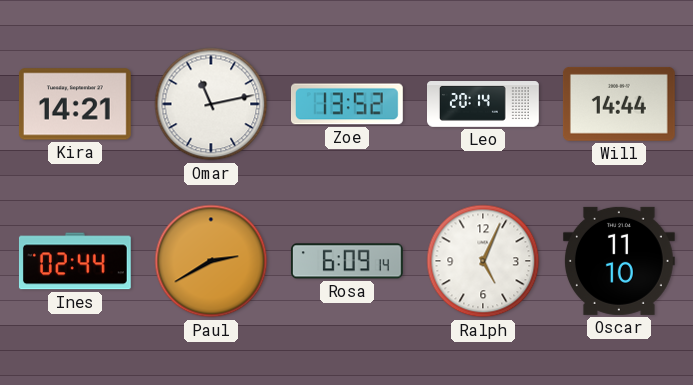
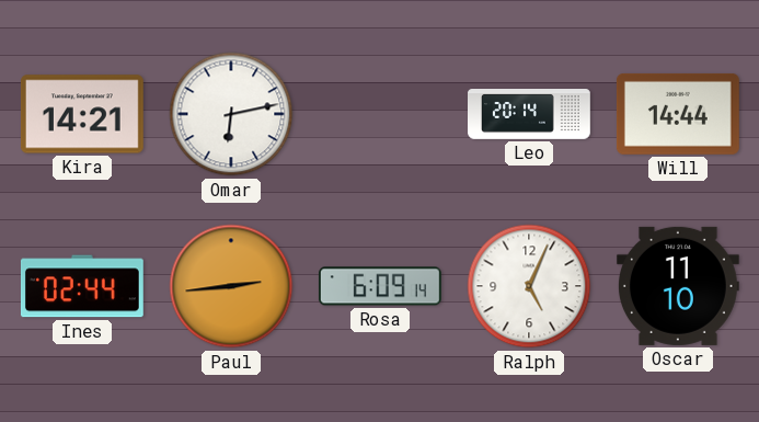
Omar: 11:13 -> 6:13
Zoe: 13:52 -> none
Paul: 2:40 -> 2:44
